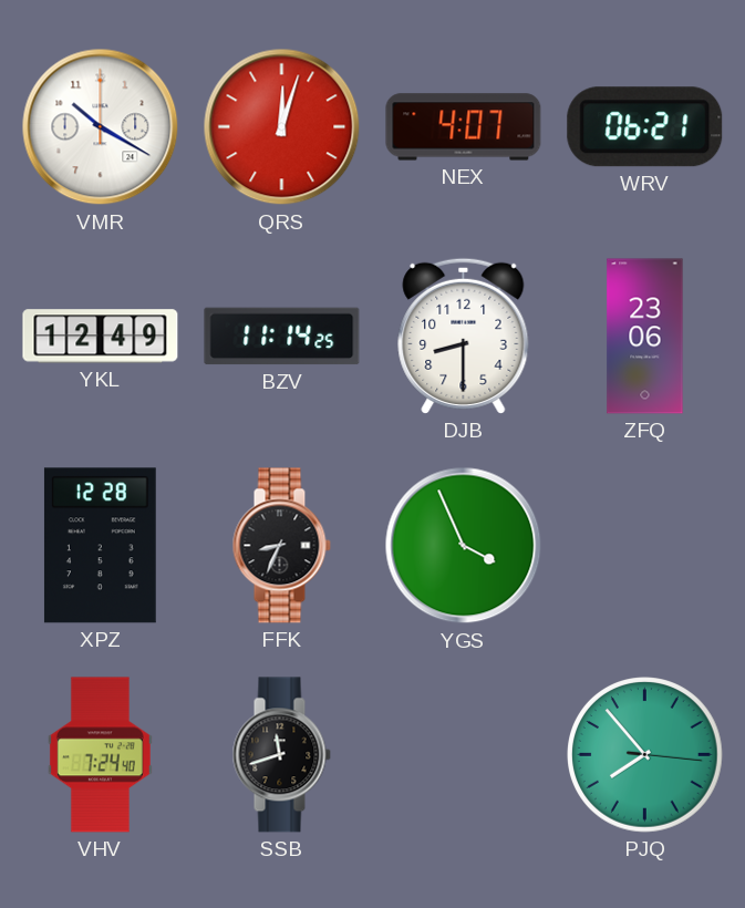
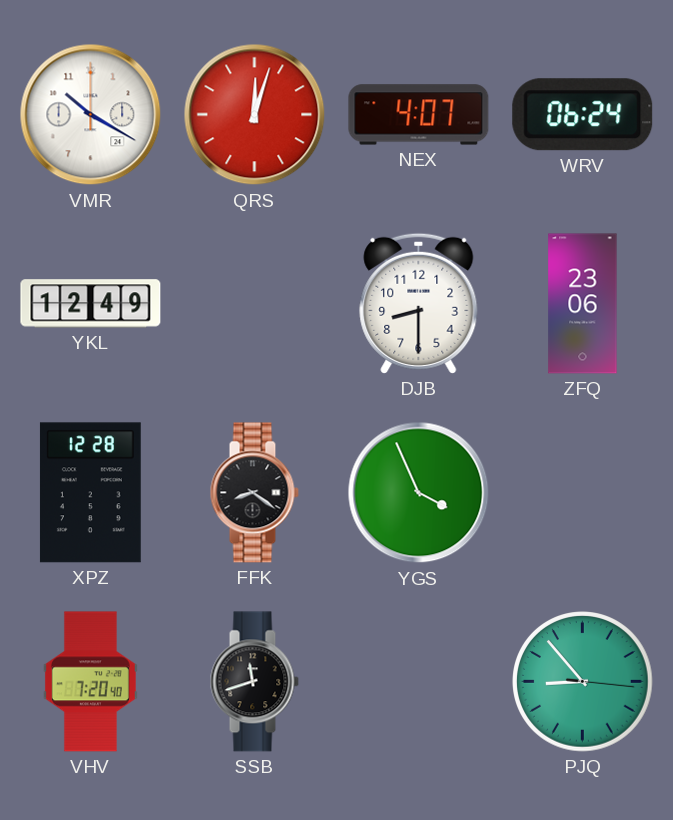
WRV: 06:21 -> 06:24
BZV: 11:14 -> none
FFK: 8:34 -> 8:21
VHV: 7:24 -> 7:20
PJQ: 7:53 -> 8:53
